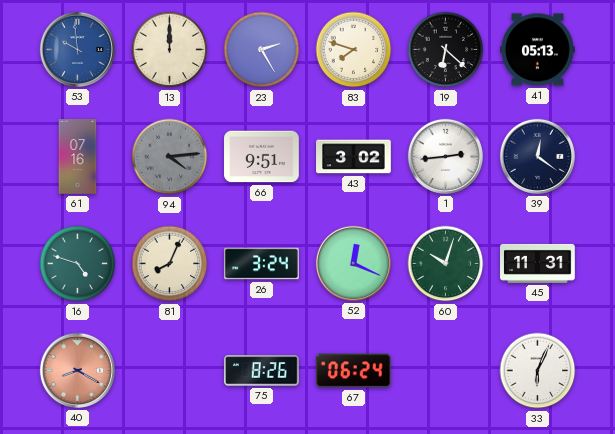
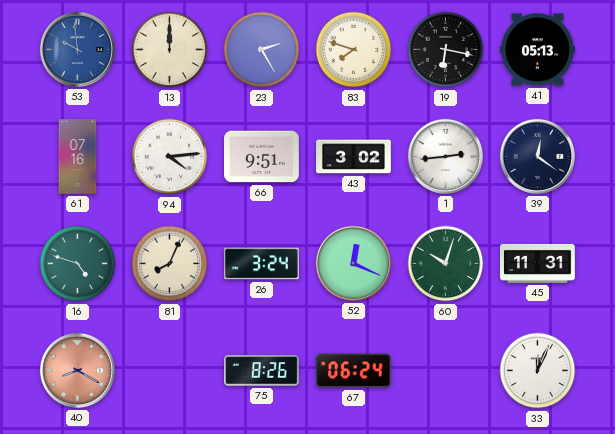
19: 6:22 -> 6:17
94 dial: grey -> white
33: 6:04 -> 12:04
